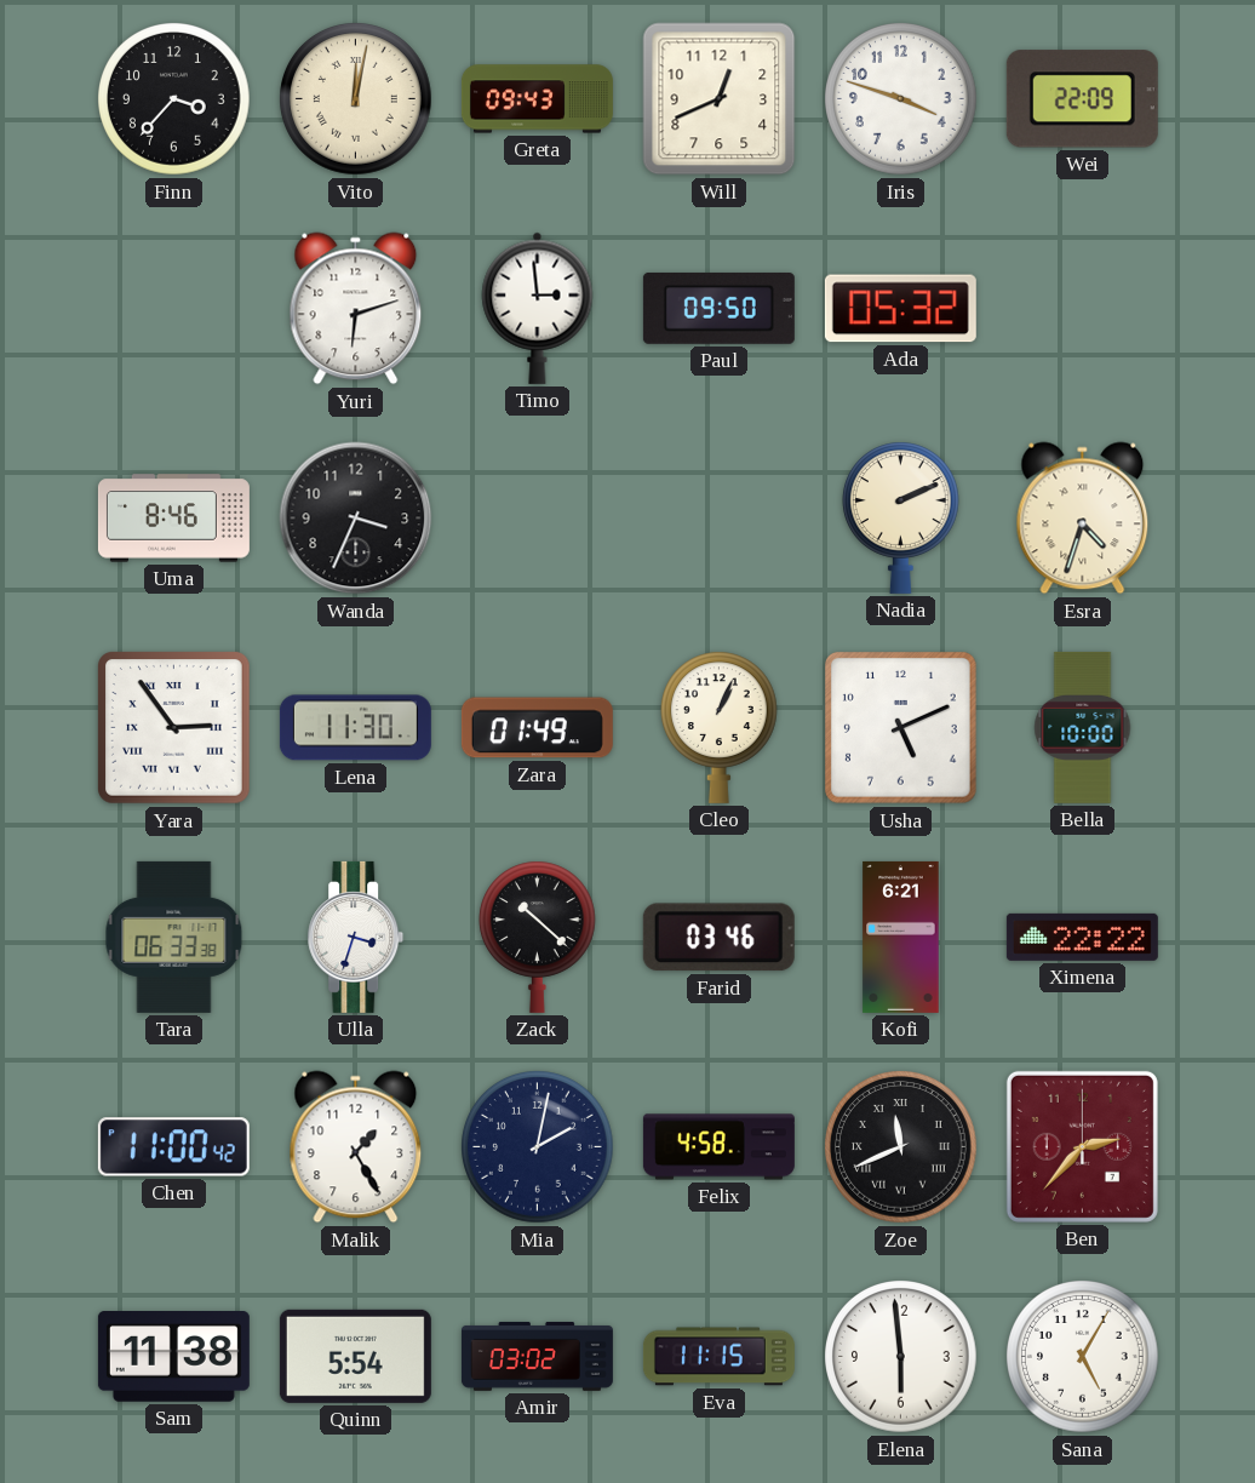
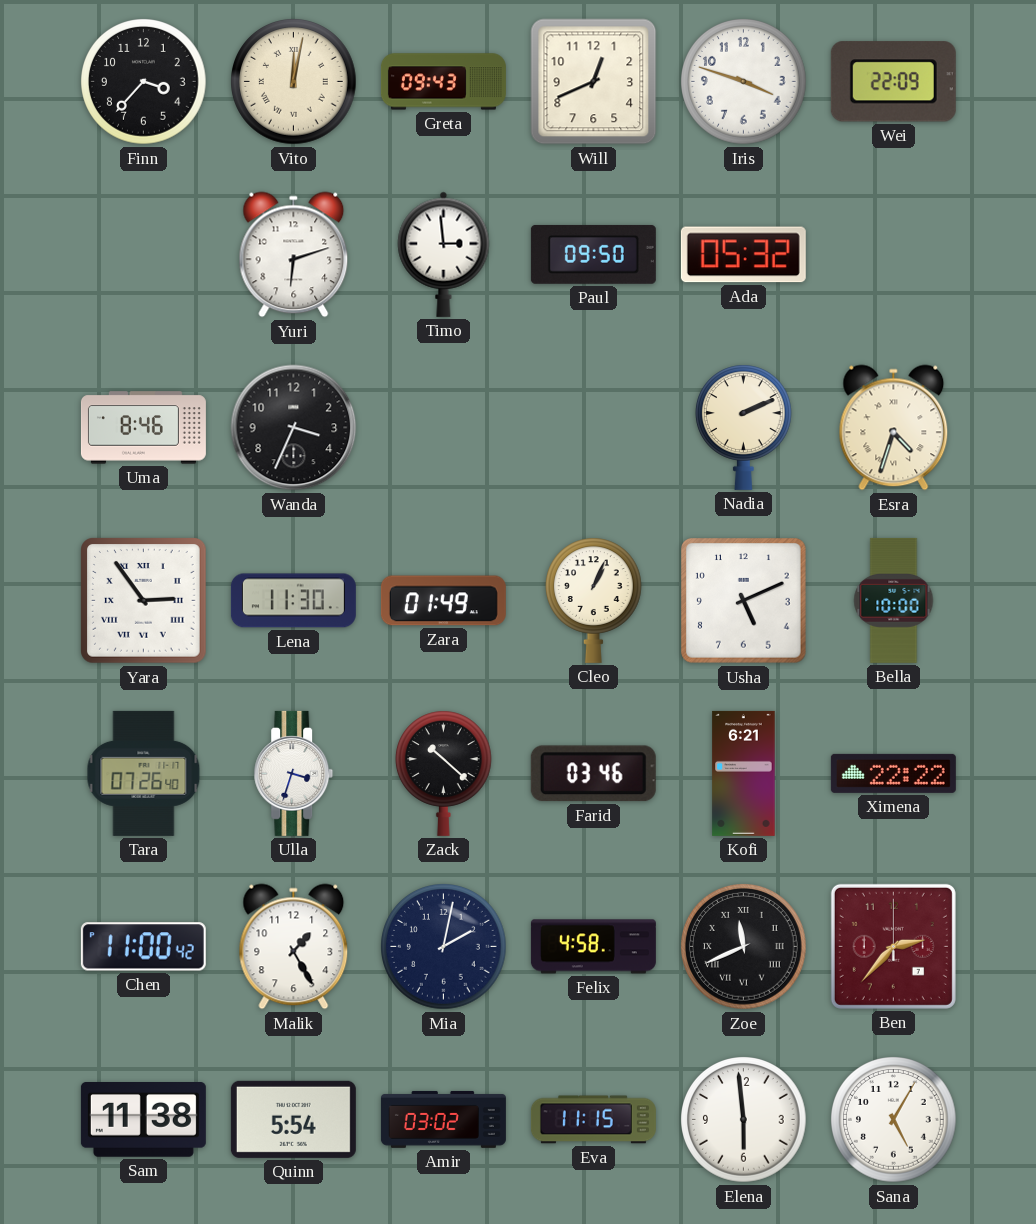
Tara: 06:33 -> 07:26
